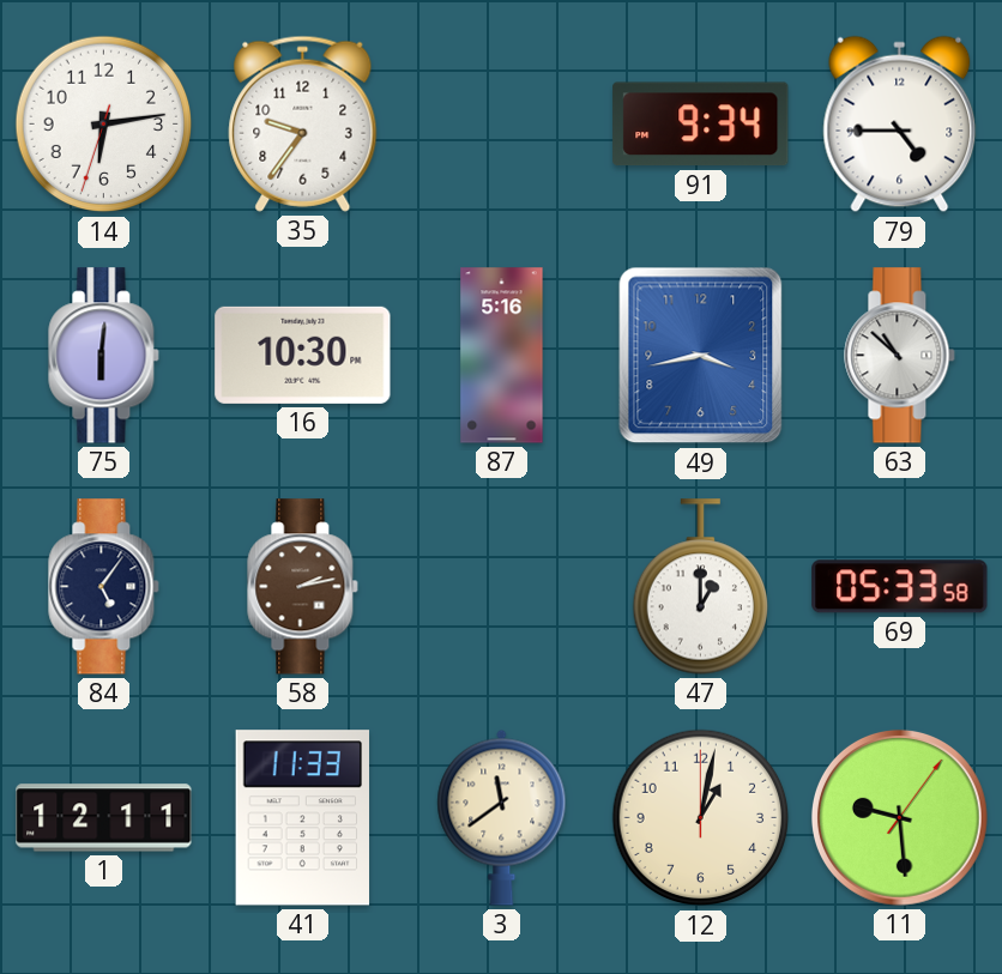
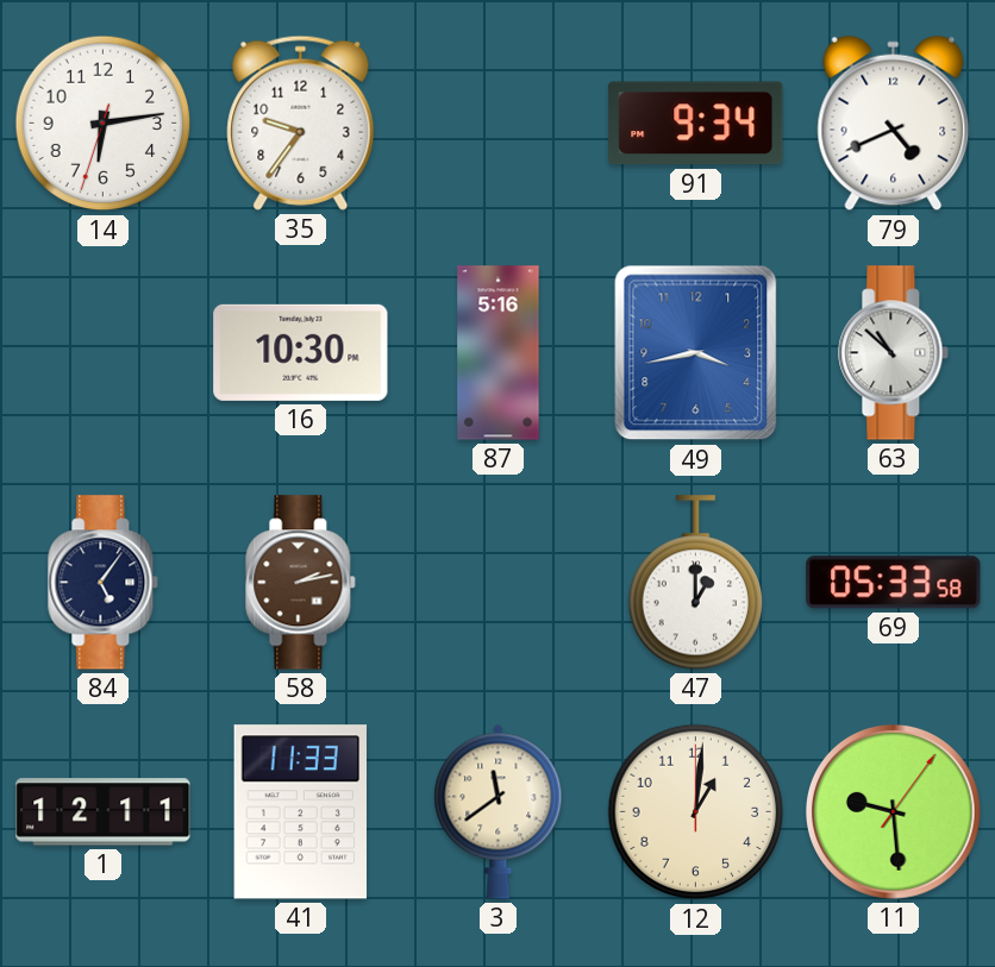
79: 4:45 -> 4:41
75: 6:01 -> none
12: 1:02 -> 1:01
